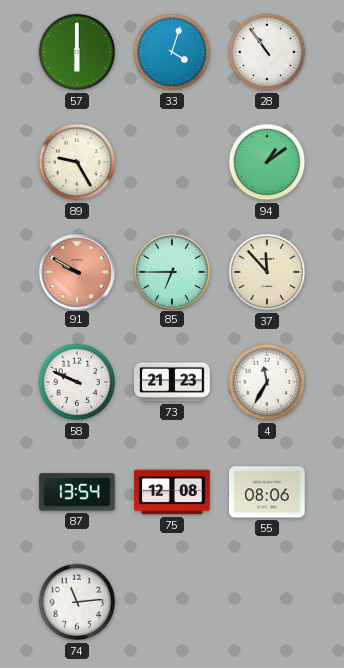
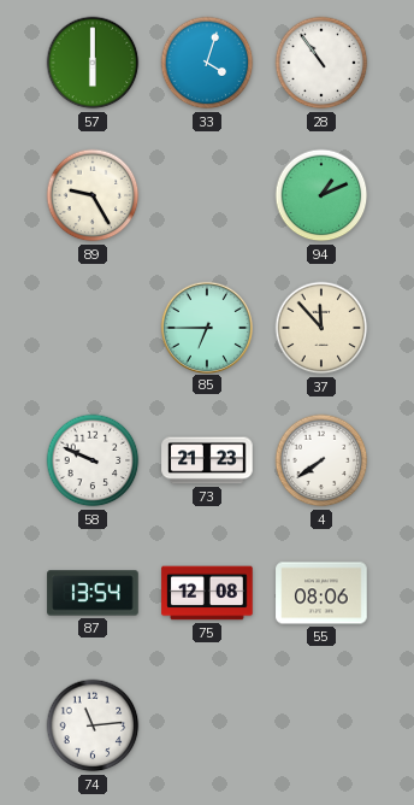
94: 1:09 -> 1:11
91: 9:50 -> none
4: 11:35 -> 7:39
